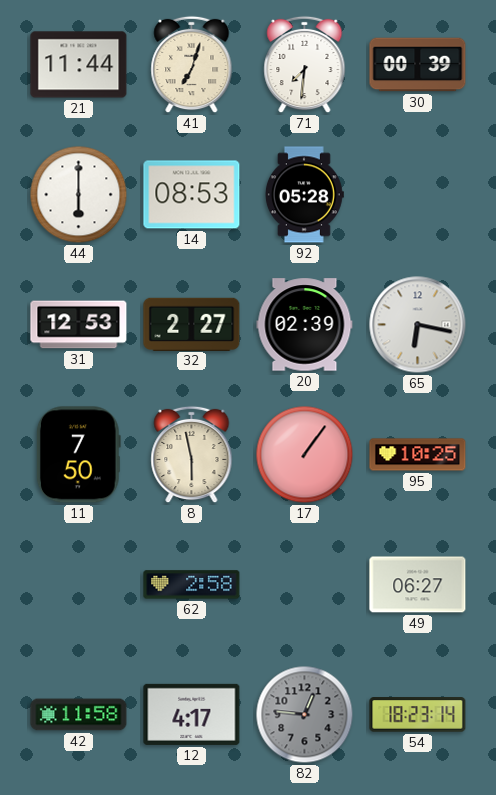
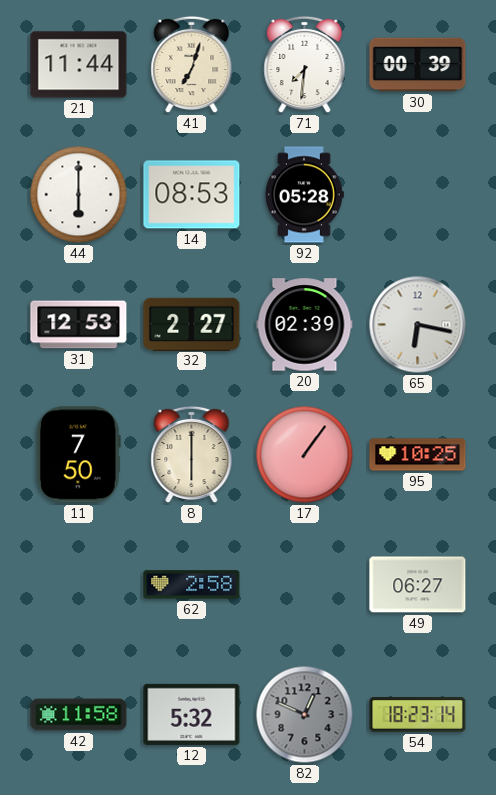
8: 5:58 -> 6:00
12: 4:17 -> 5:32
82: 12:46 -> 12:49
